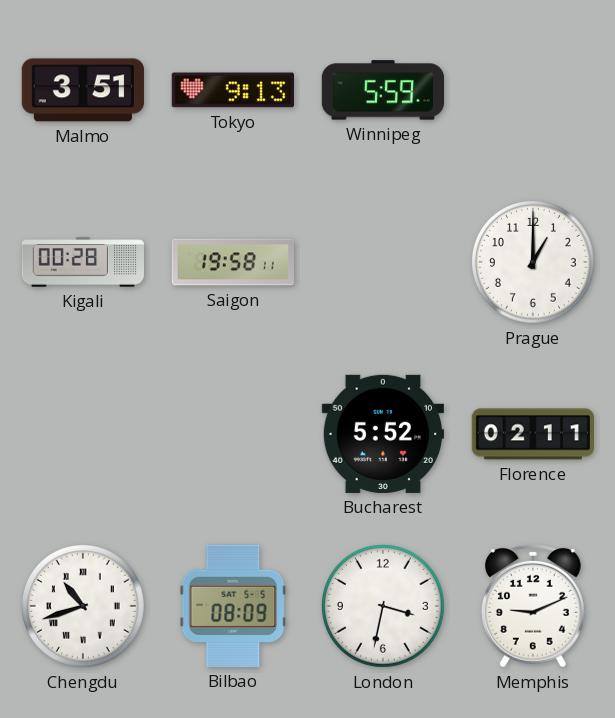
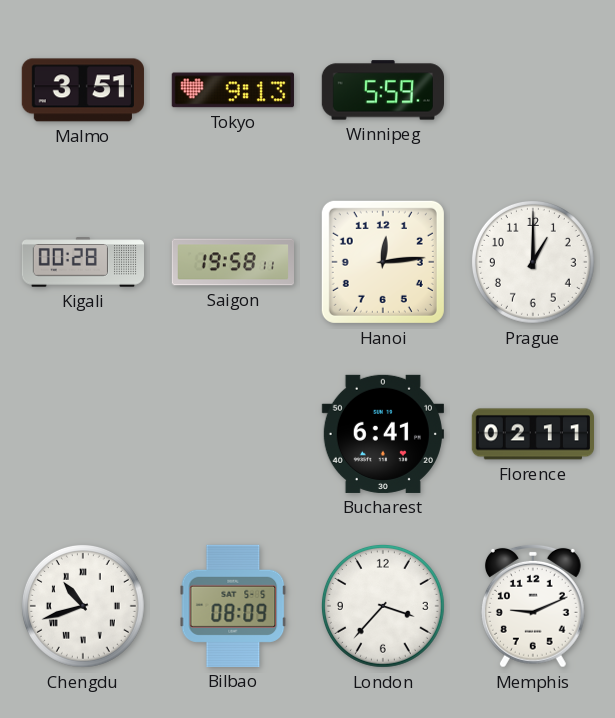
Hanoi: none -> 12:14
Bucharest: 5:52 -> 6:41
London: 3:32 -> 3:37
